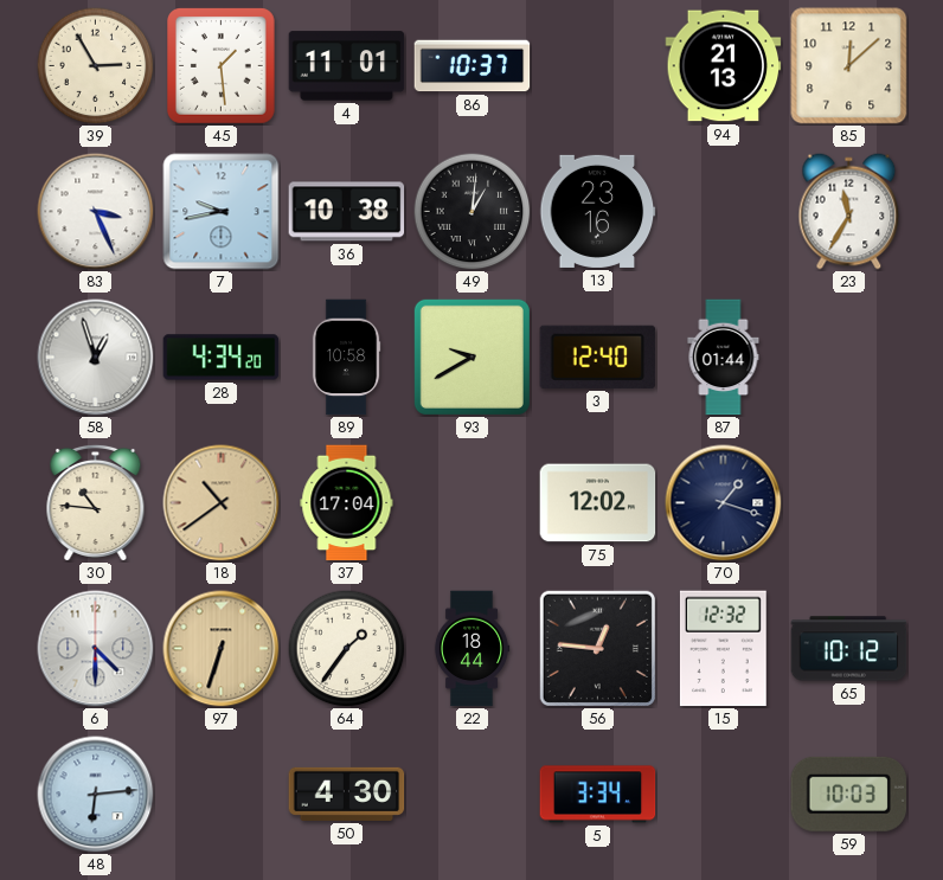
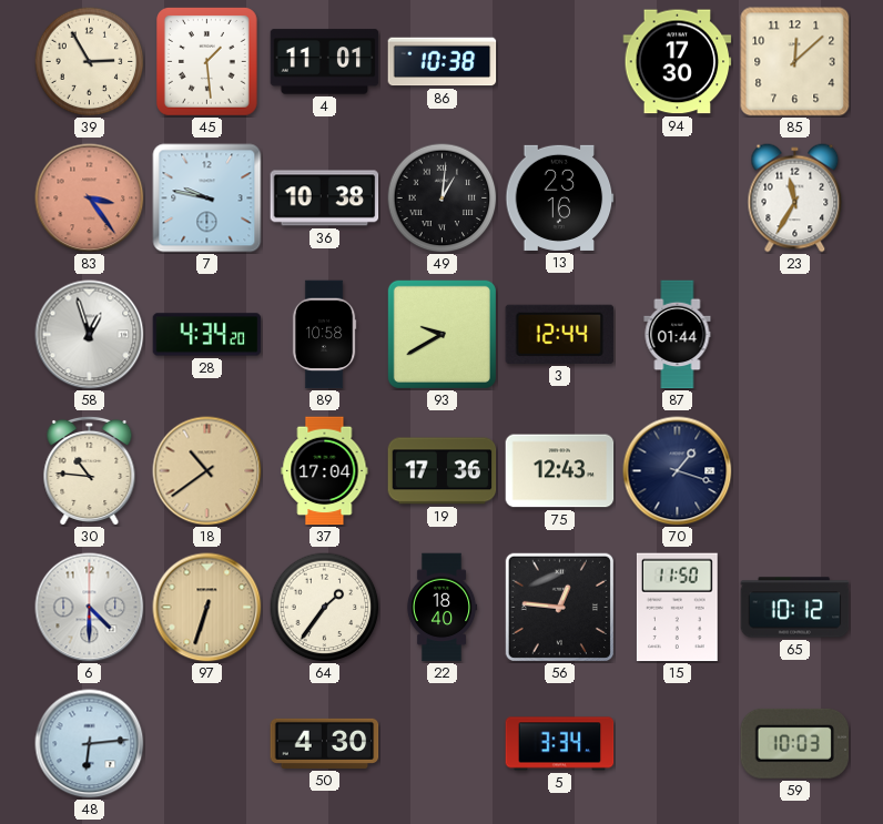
86: 10:37 -> 10:38
94: 21:13 -> 17:30
83: 3:26 -> 3:24
83 dial: white -> salmon
7: 9:43 -> 9:47
3: 12:40 -> 12:44
19: none -> 17:36
75: 12:02 -> 12:43
22: 18:44 -> 18:40
15: 12:32 -> 11:50
